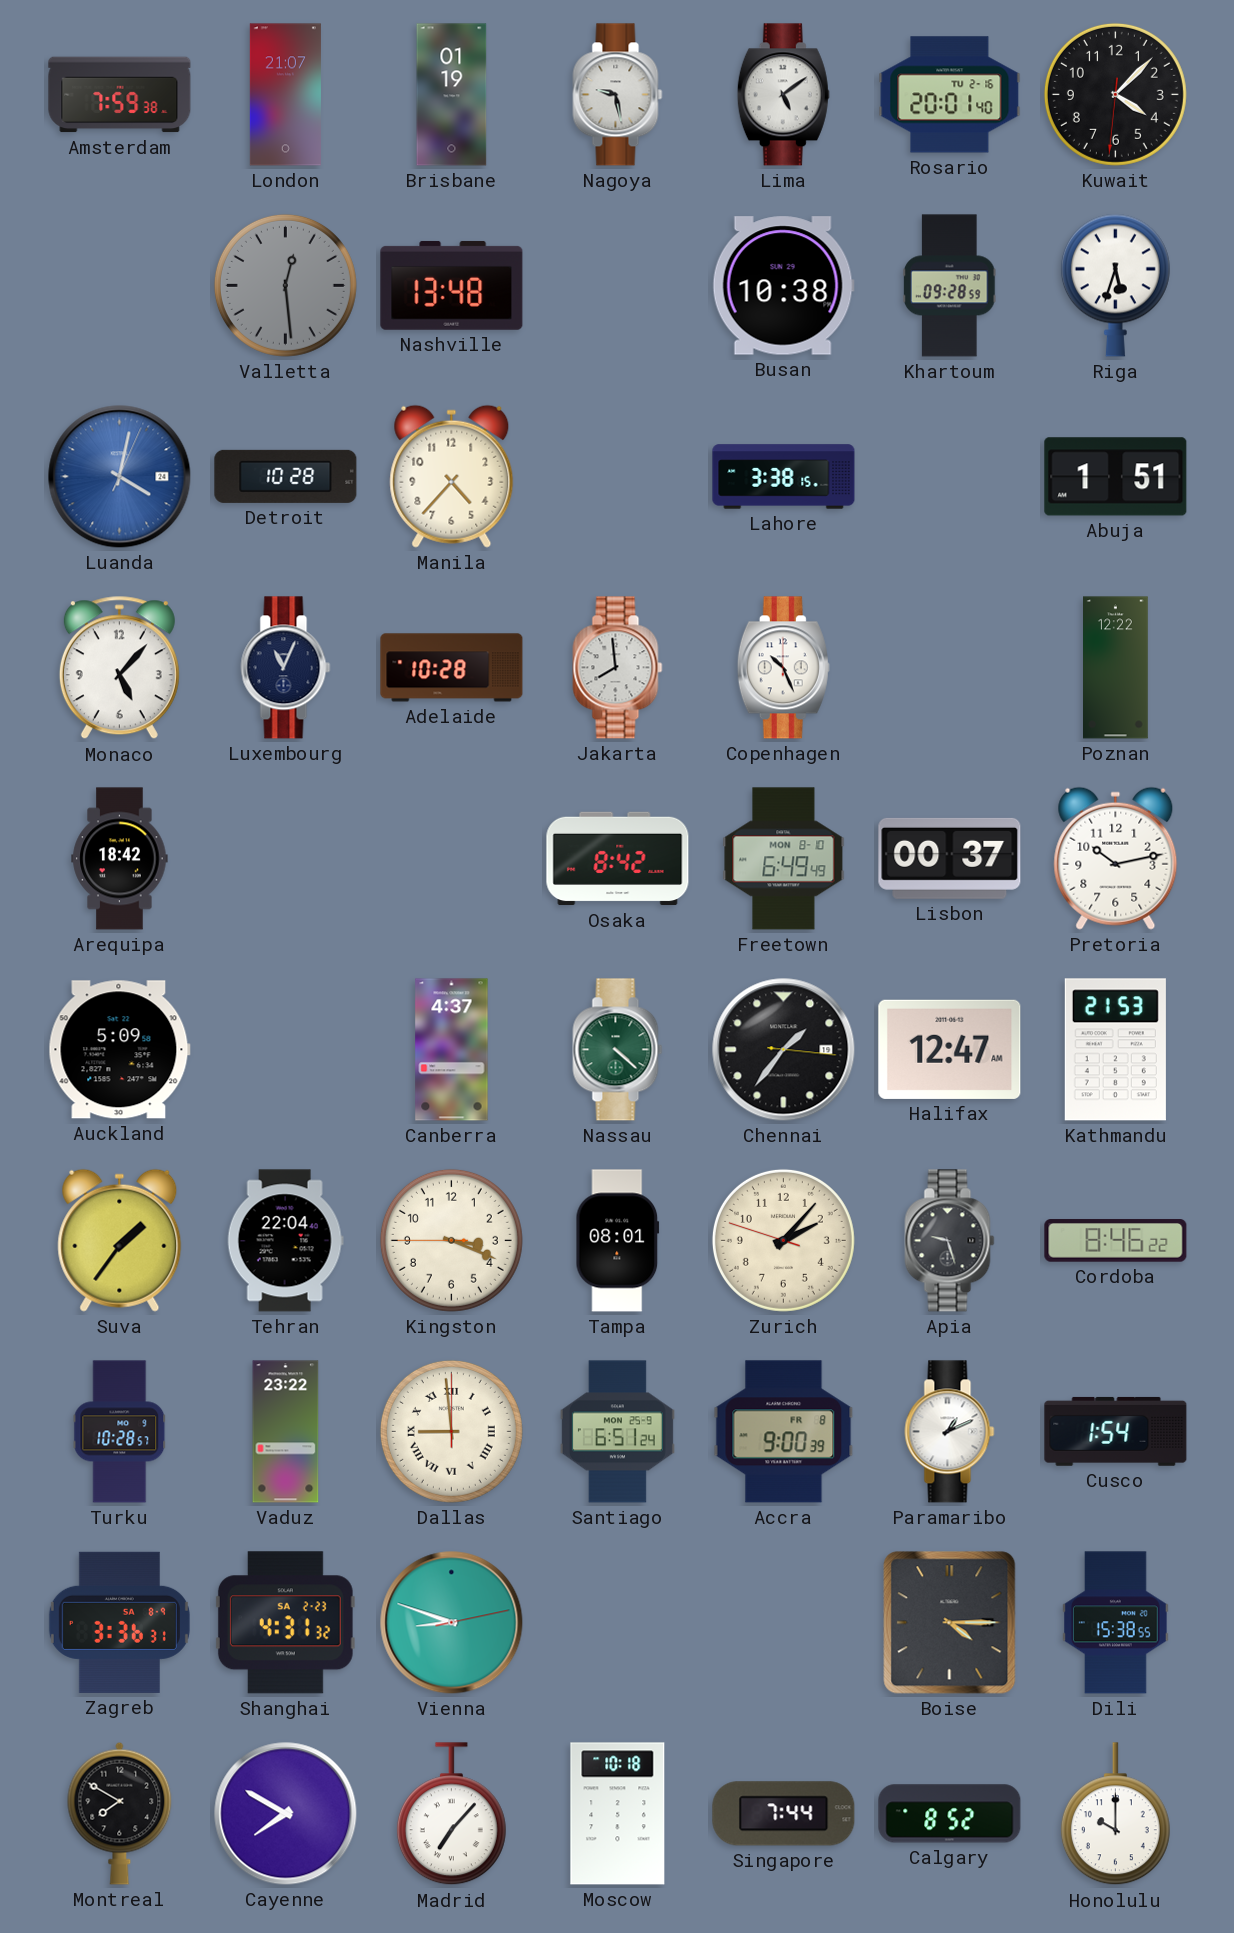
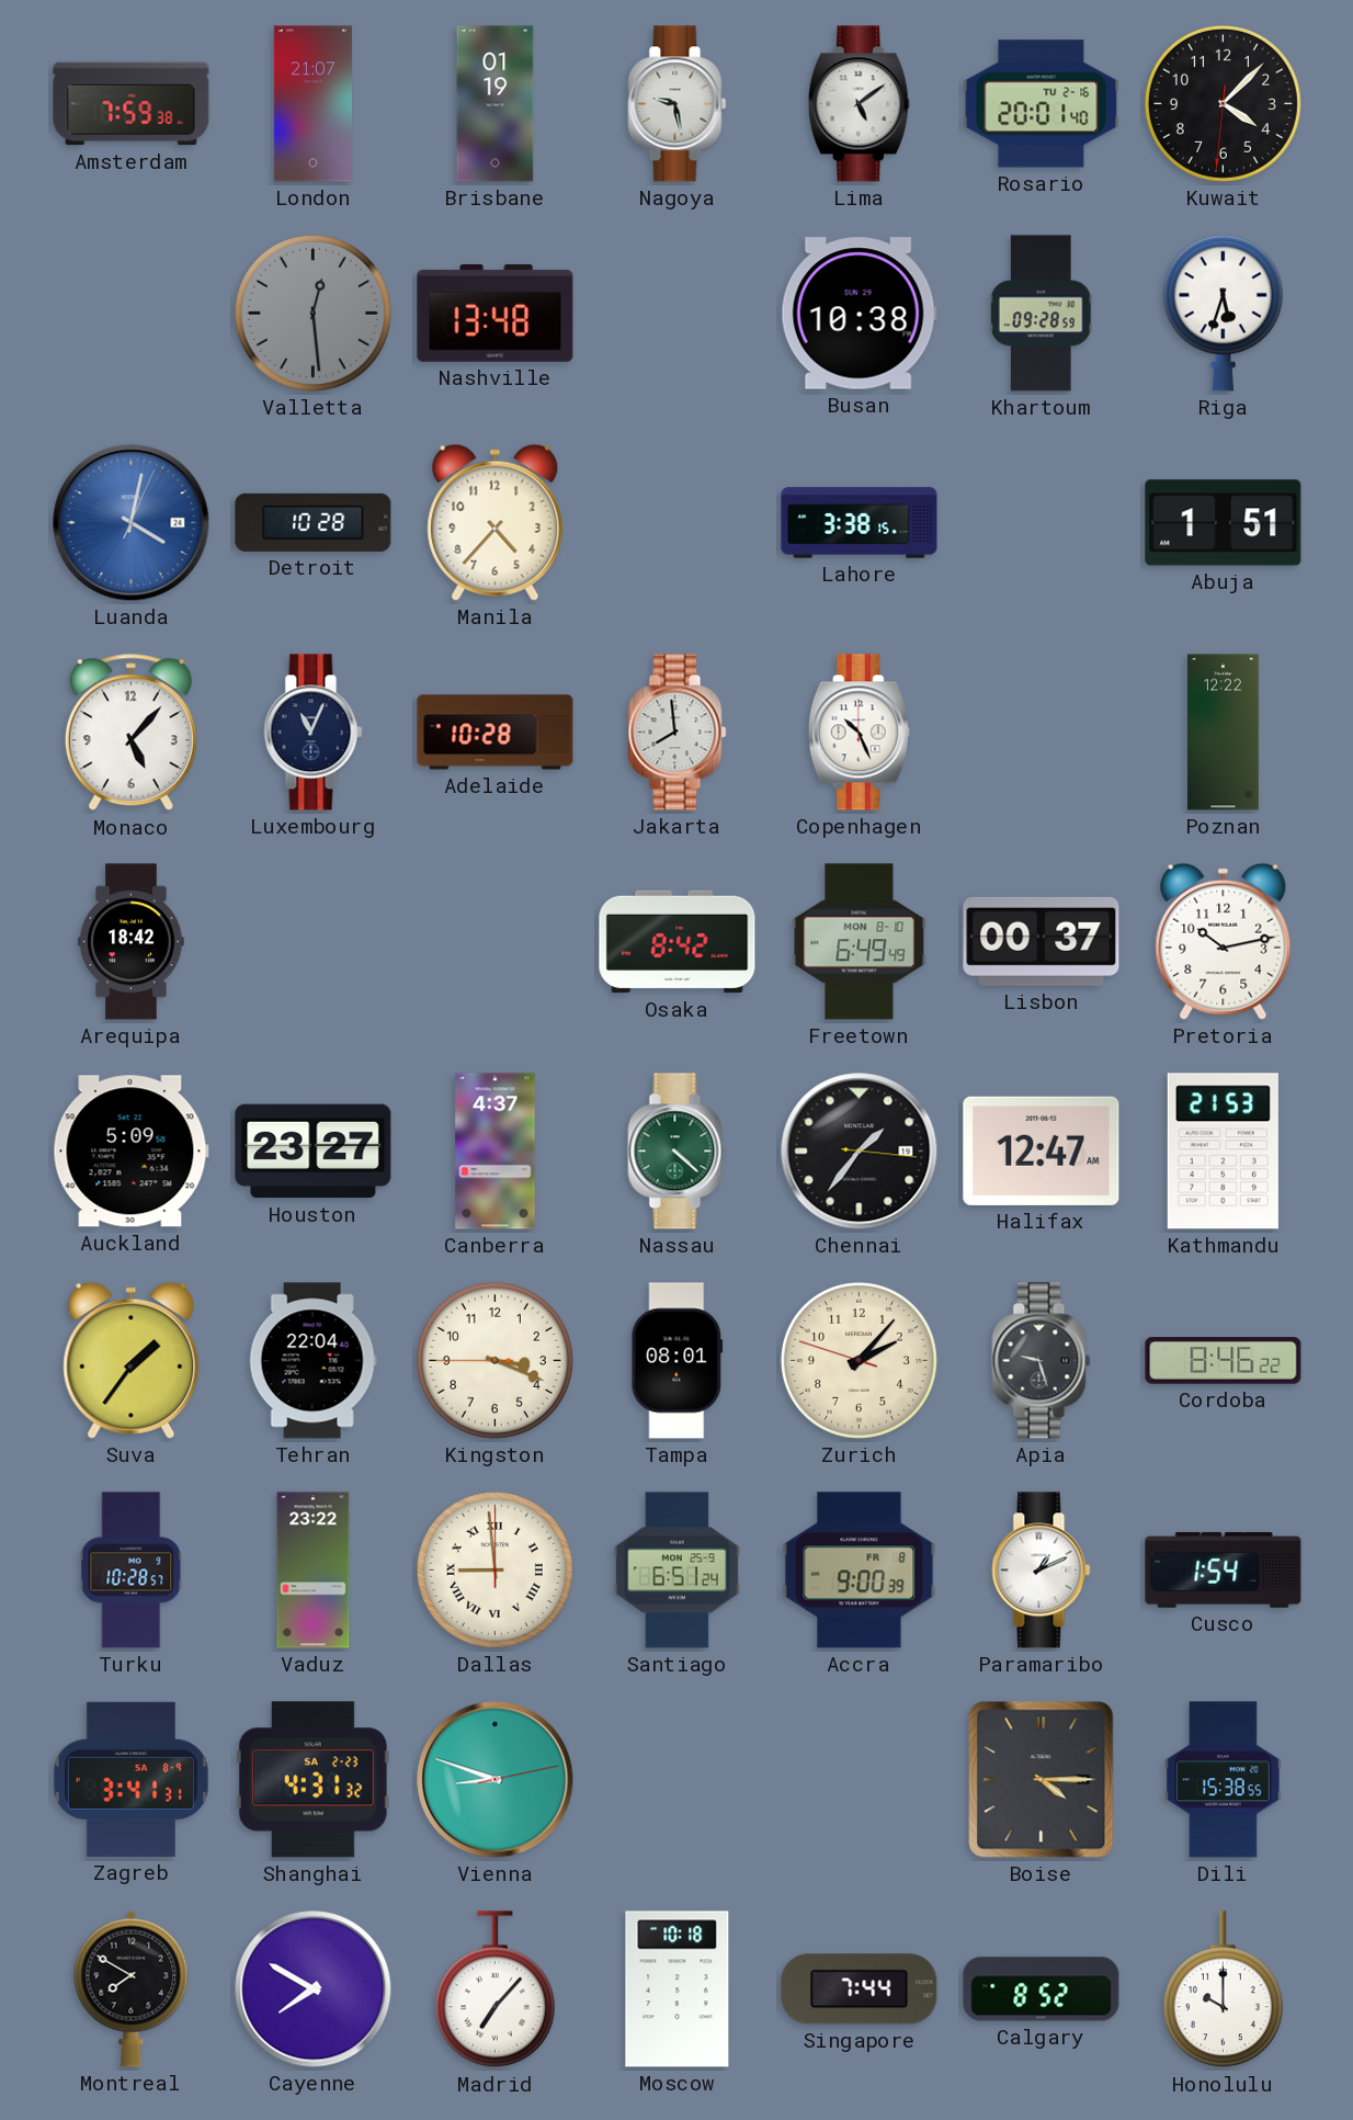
Houston: none -> 23:27
Zagreb: 3:36 -> 3:41
